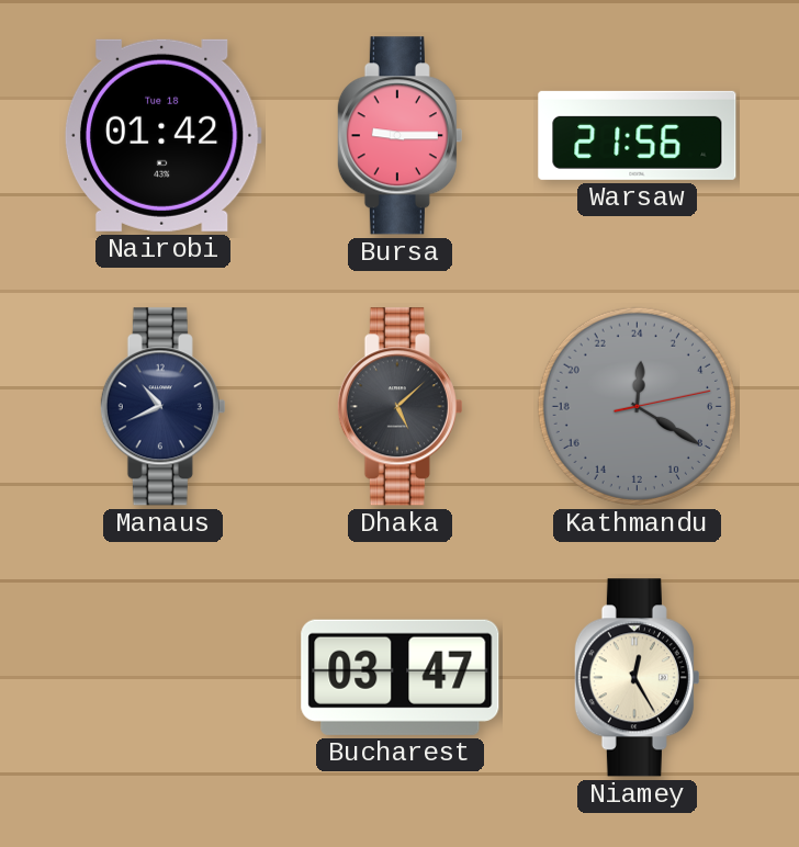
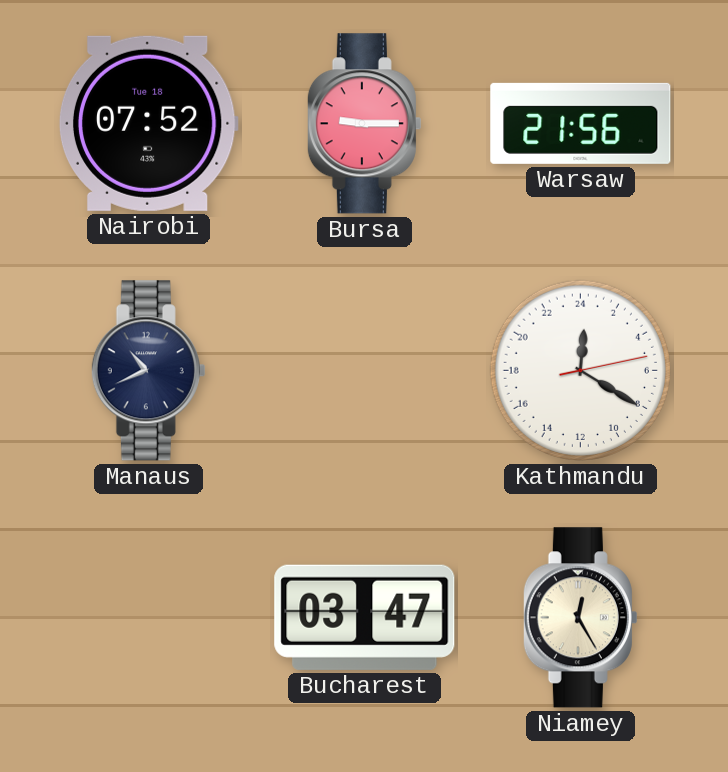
Nairobi: 01:42 -> 07:52
Dhaka: 5:08 -> none
Kathmandu dial: grey -> white
